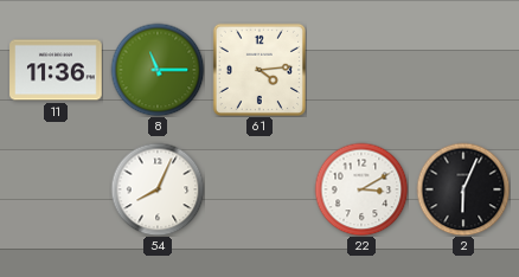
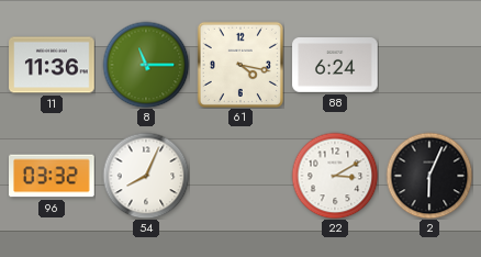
61: 4:14 -> 4:17
88: none -> 6:24
96: none -> 03:32
